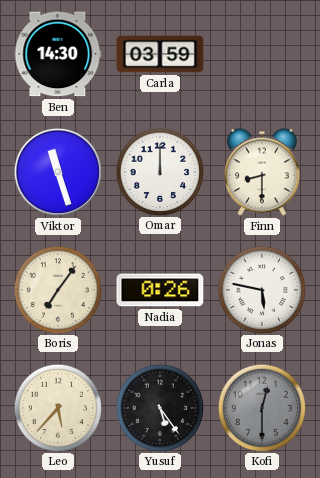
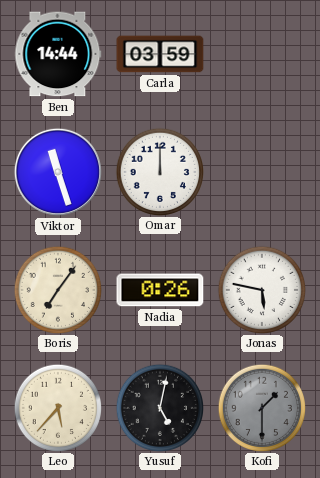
Ben: 14:30 -> 14:44
Finn: 8:30 -> none
Yusuf: 5:24 -> 5:02
Kofi: 12:30 -> 1:30
